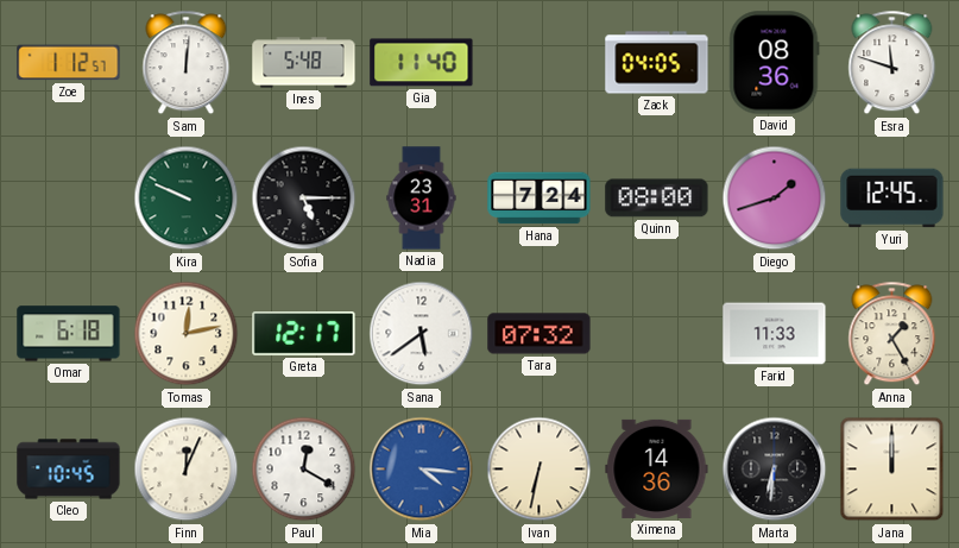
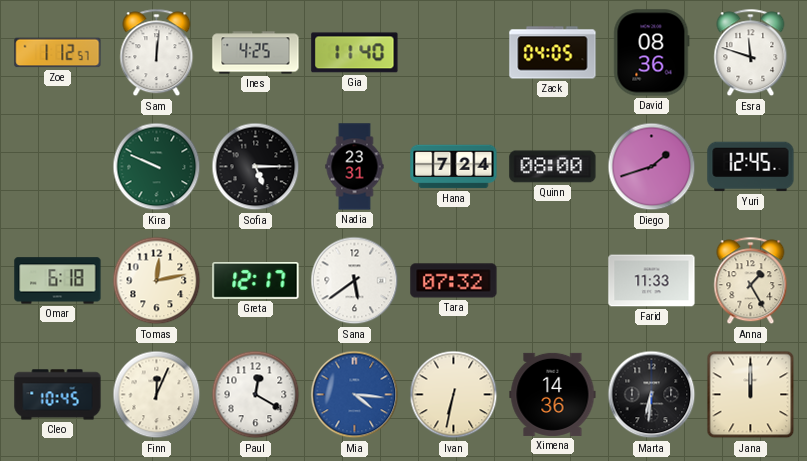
Ines: 5:48 -> 4:25
